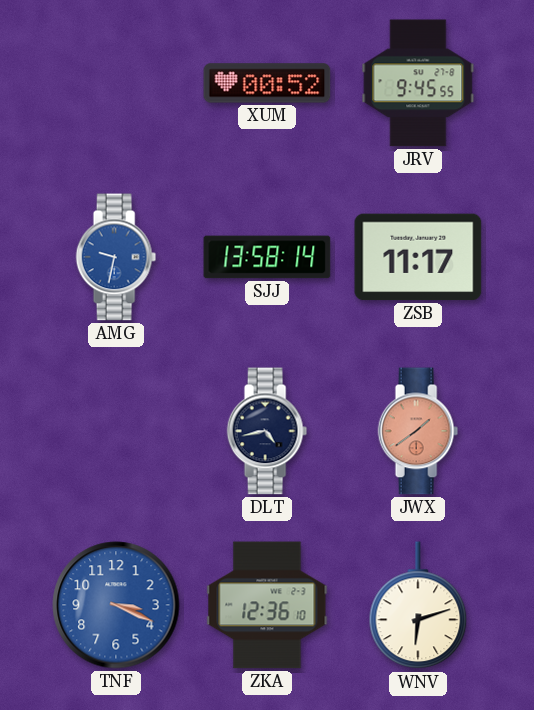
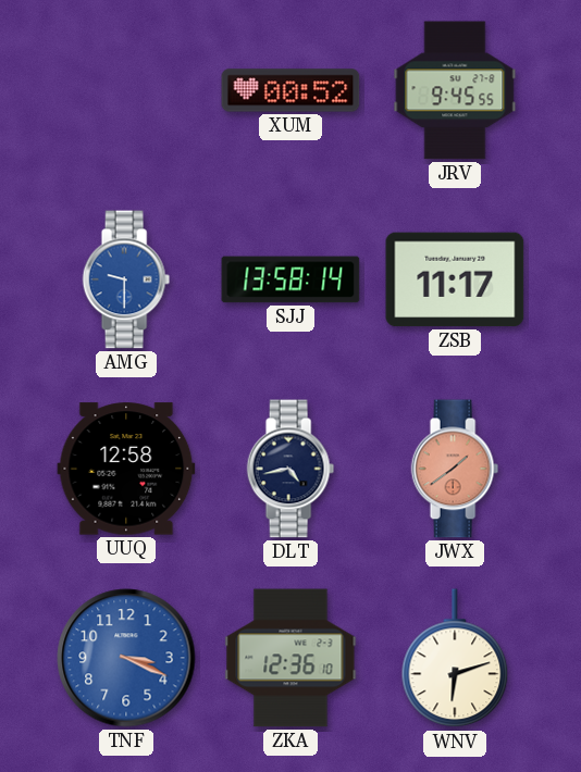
AMG: 9:32 -> 9:30
UUQ: none -> 12:58
